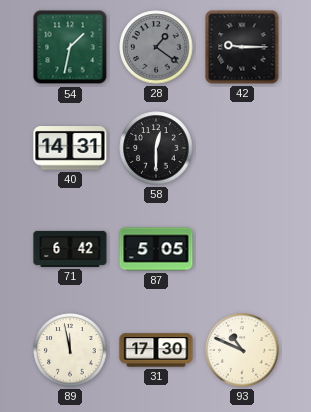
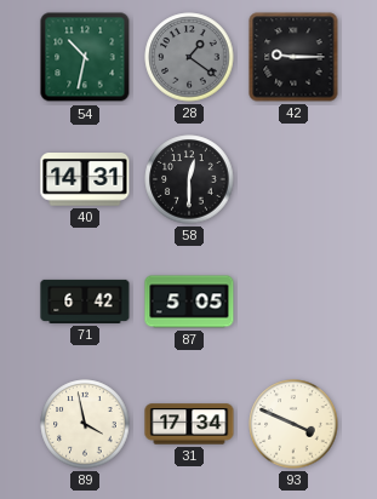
54: 1:32 -> 10:32
89: 11:58 -> 3:58
31: 17:30 -> 17:34
93: 10:49 -> 3:49
